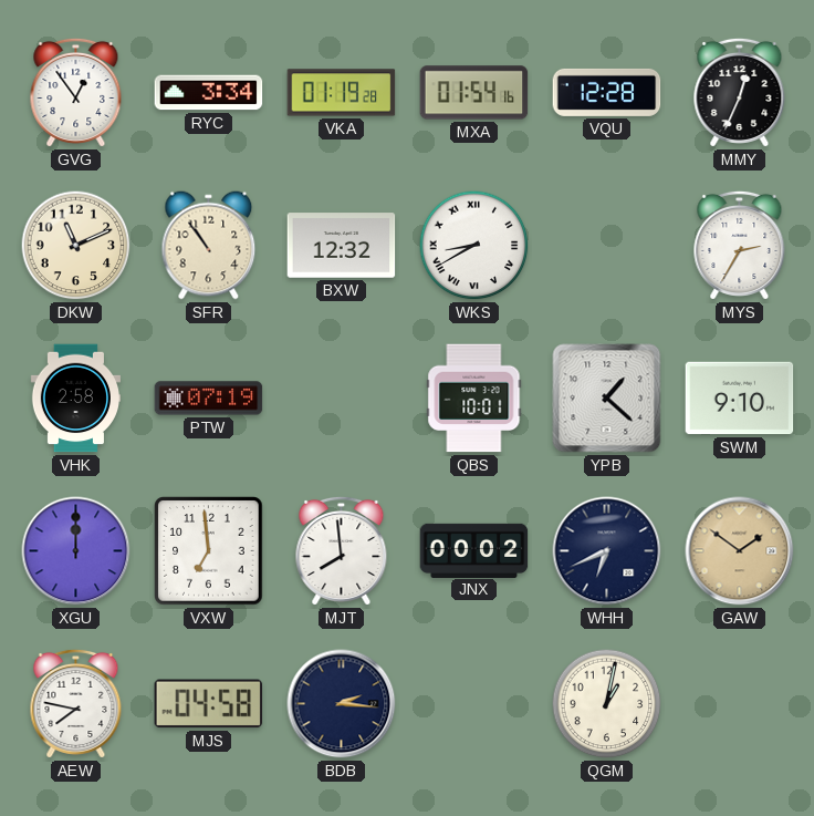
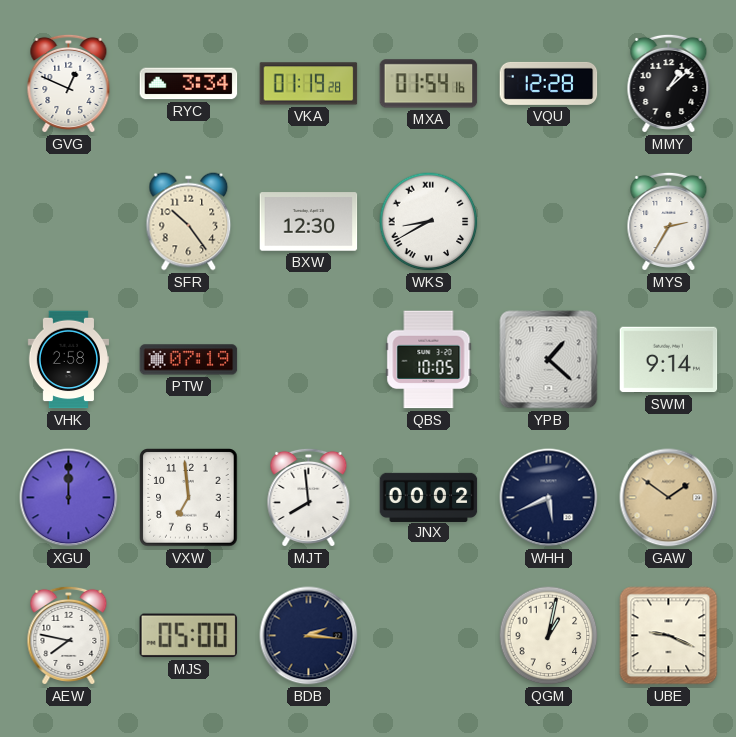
GVG: 12:54 -> 12:49
MMY: 12:34 -> 1:08
DKW: 11:11 -> none
SFR: 10:54 -> 10:24
BXW: 12:32 -> 12:30
QBS: 10:01 -> 10:05
SWM: 9:10 -> 9:14
WHH: 6:41 -> 5:41
MJS: 04:58 -> 05:00
UBE: none -> 9:19
